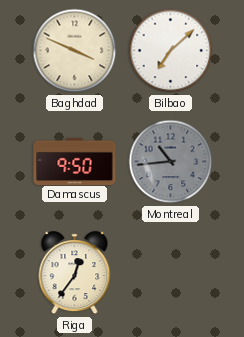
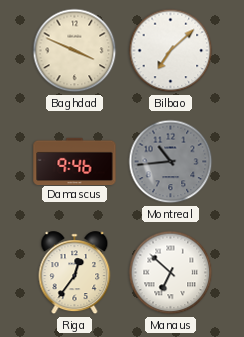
Damascus: 9:50 -> 9:46
Manaus: none -> 6:52
